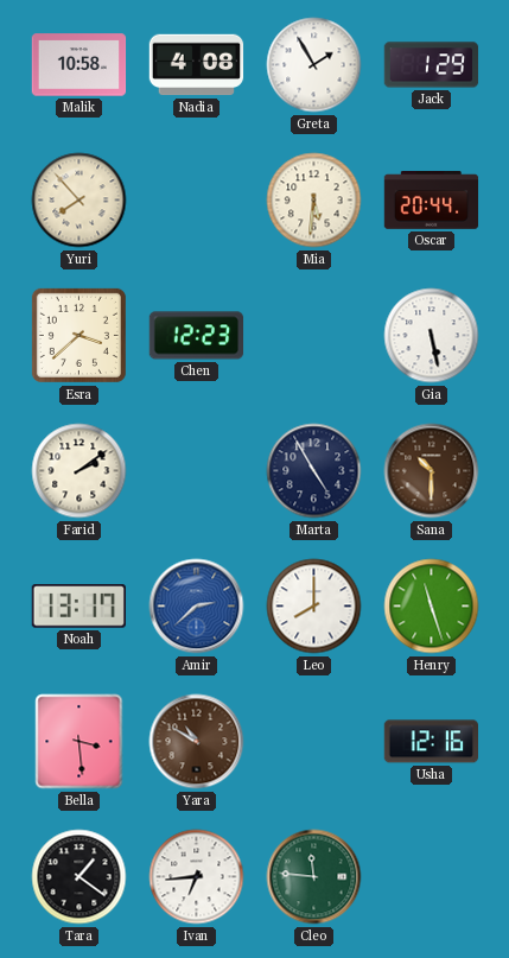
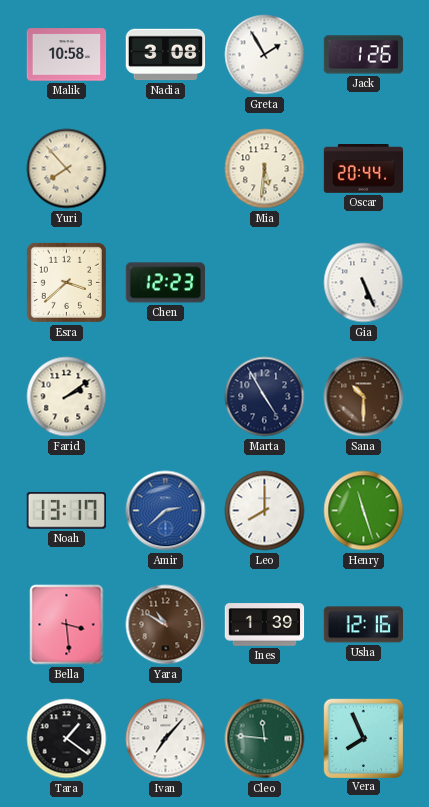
Nadia: 4:08 -> 3:08
Jack: 1:29 -> 1:26
Gia: 5:28 -> 5:26
Ines: none -> 1:39
Ivan: 6:44 -> 7:07
Vera: none -> 7:56
